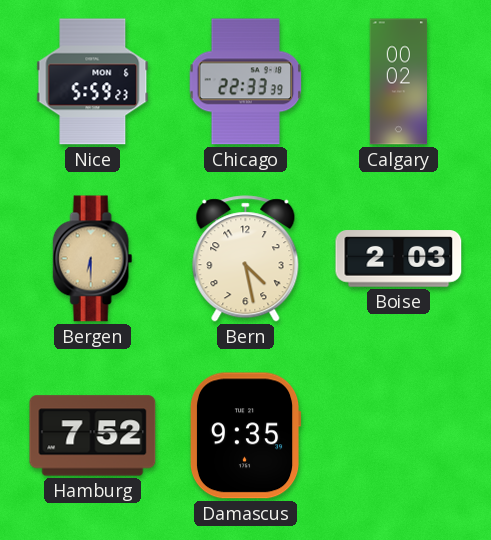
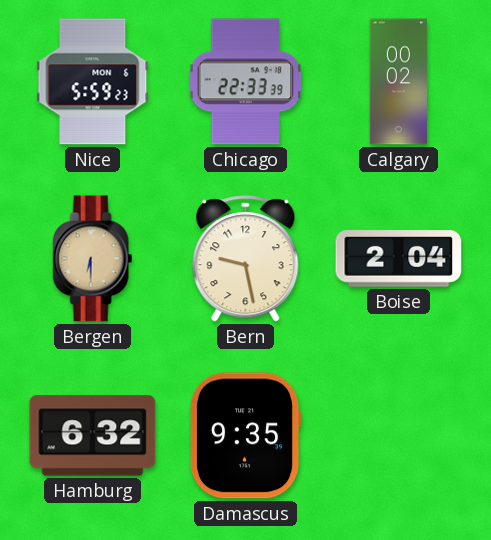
Bern: 4:28 -> 9:28
Boise: 2:03 -> 2:04
Hamburg: 7:52 -> 6:32
